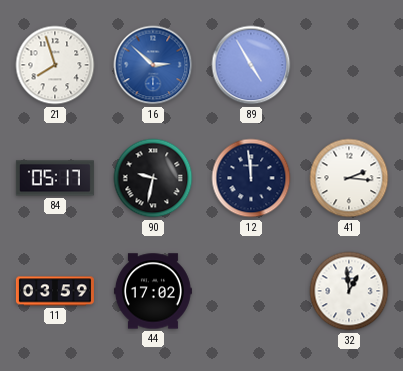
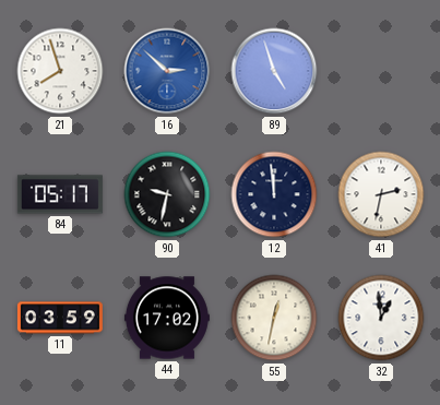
89: 4:55 -> 4:57
41: 2:16 -> 2:32
55: none -> 12:32
